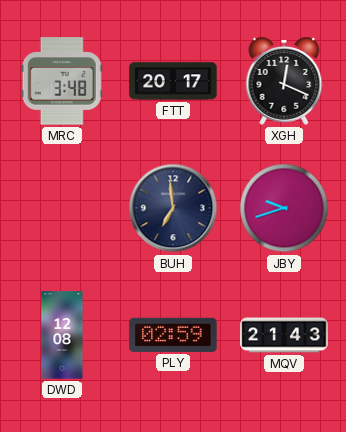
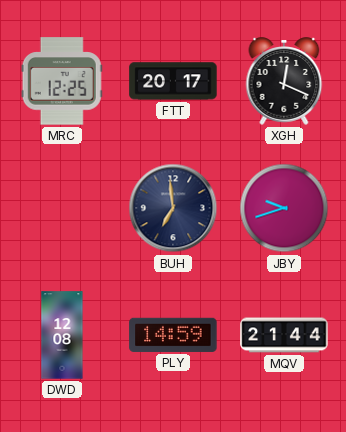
MRC: 3:48 -> 12:25
PLY: 02:59 -> 14:59
MQV: 21:43 -> 21:44
